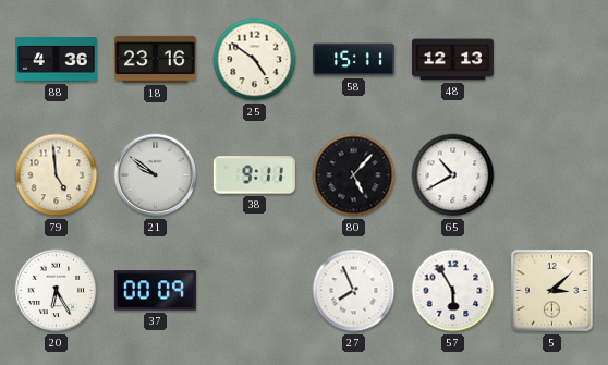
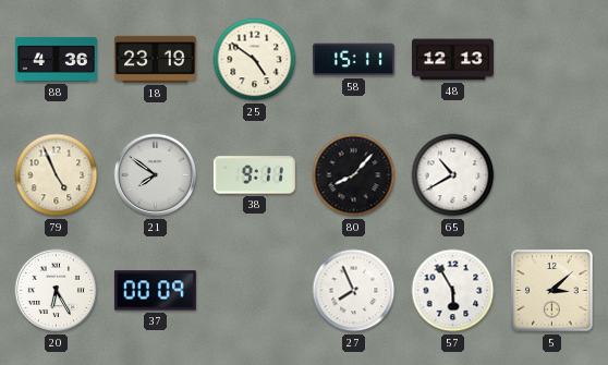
18: 23:16 -> 23:19
79: 4:59 -> 4:56
21: 9:51 -> 7:51
80: 5:07 -> 8:07
